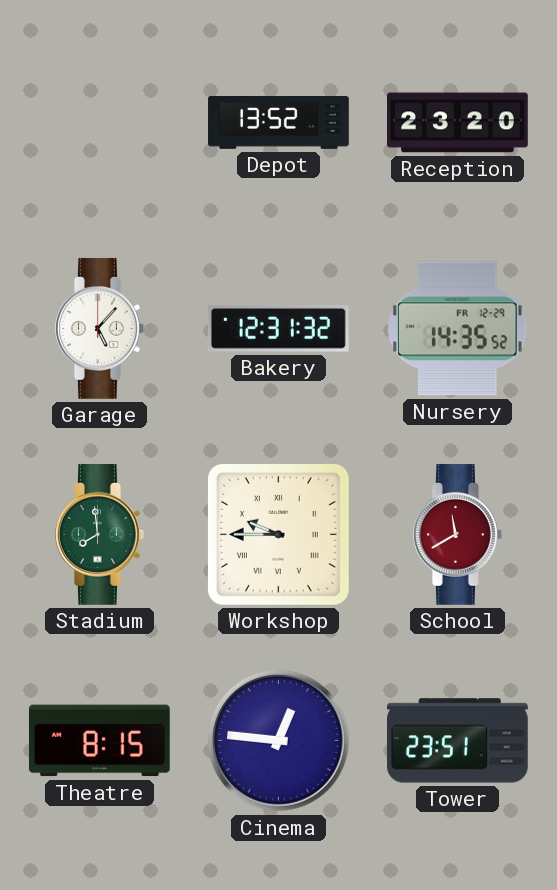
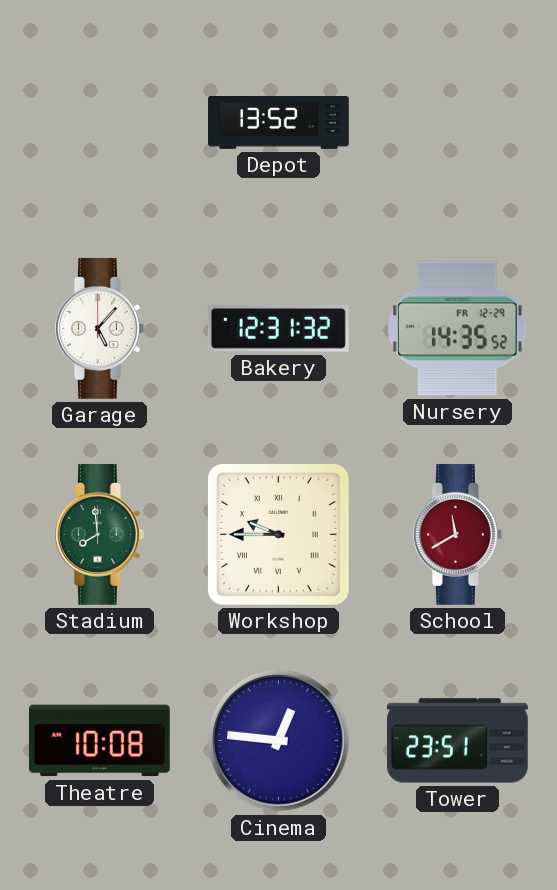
Reception: 23:20 -> none
Theatre: 8:15 -> 10:08
